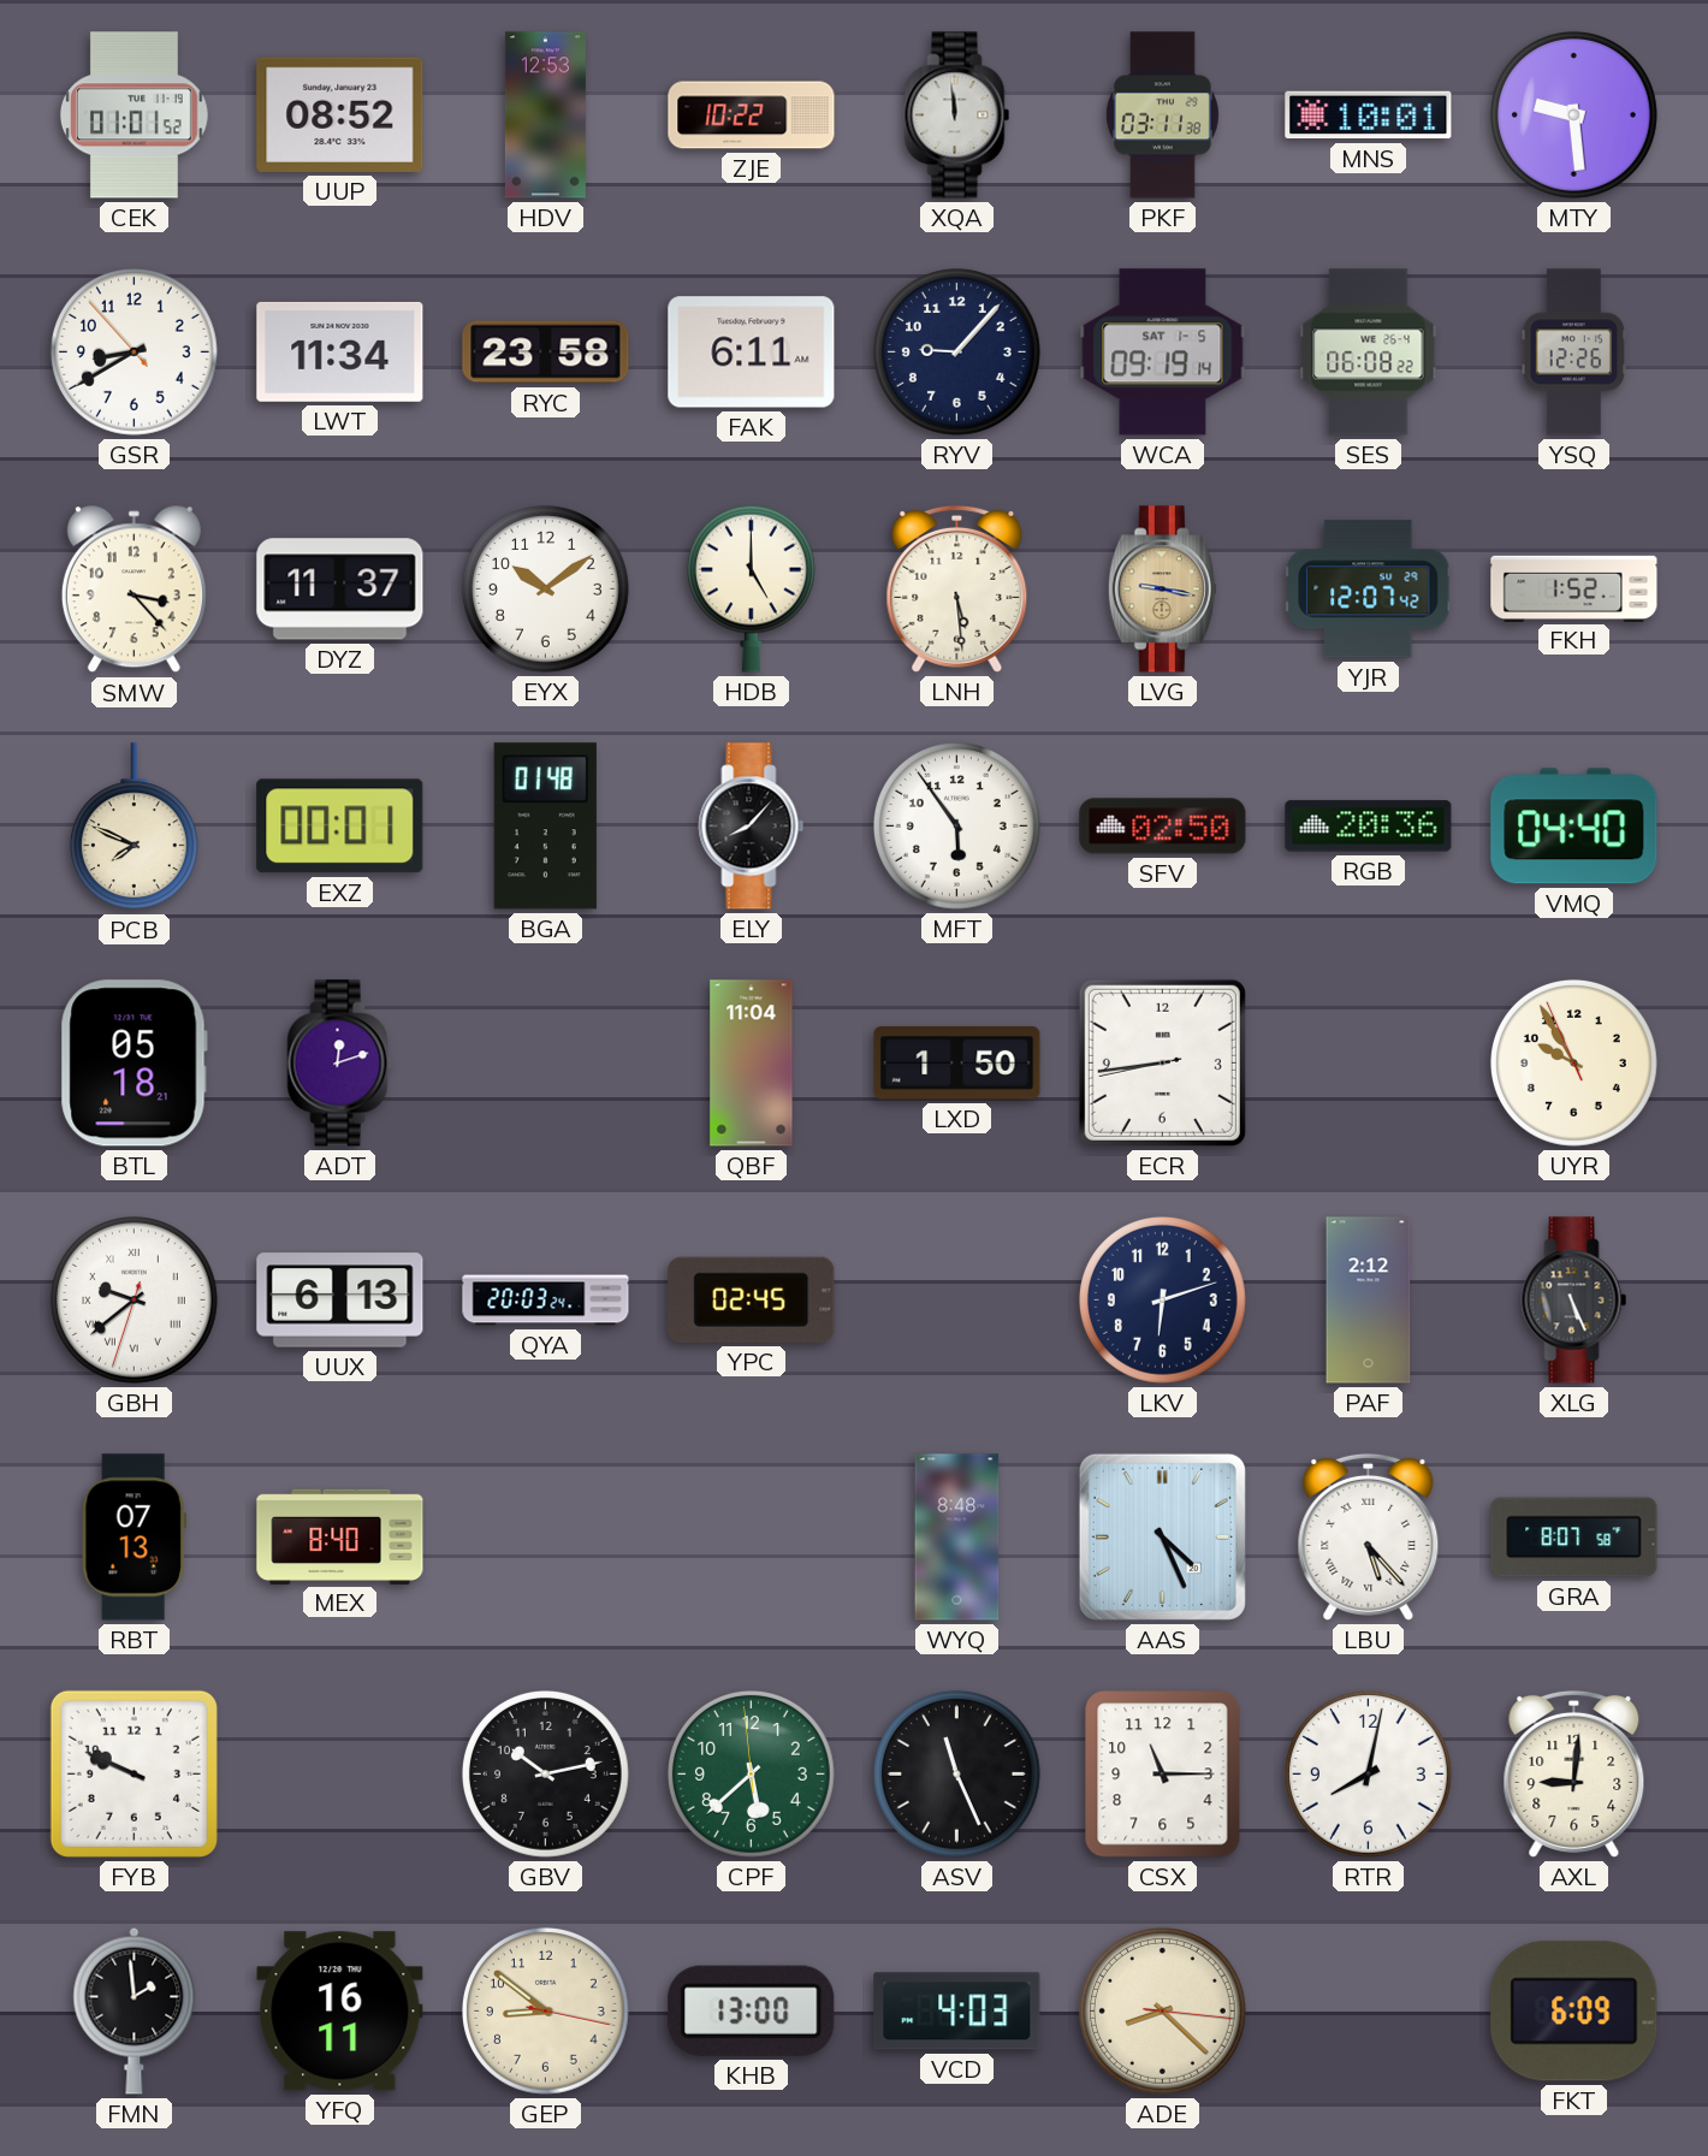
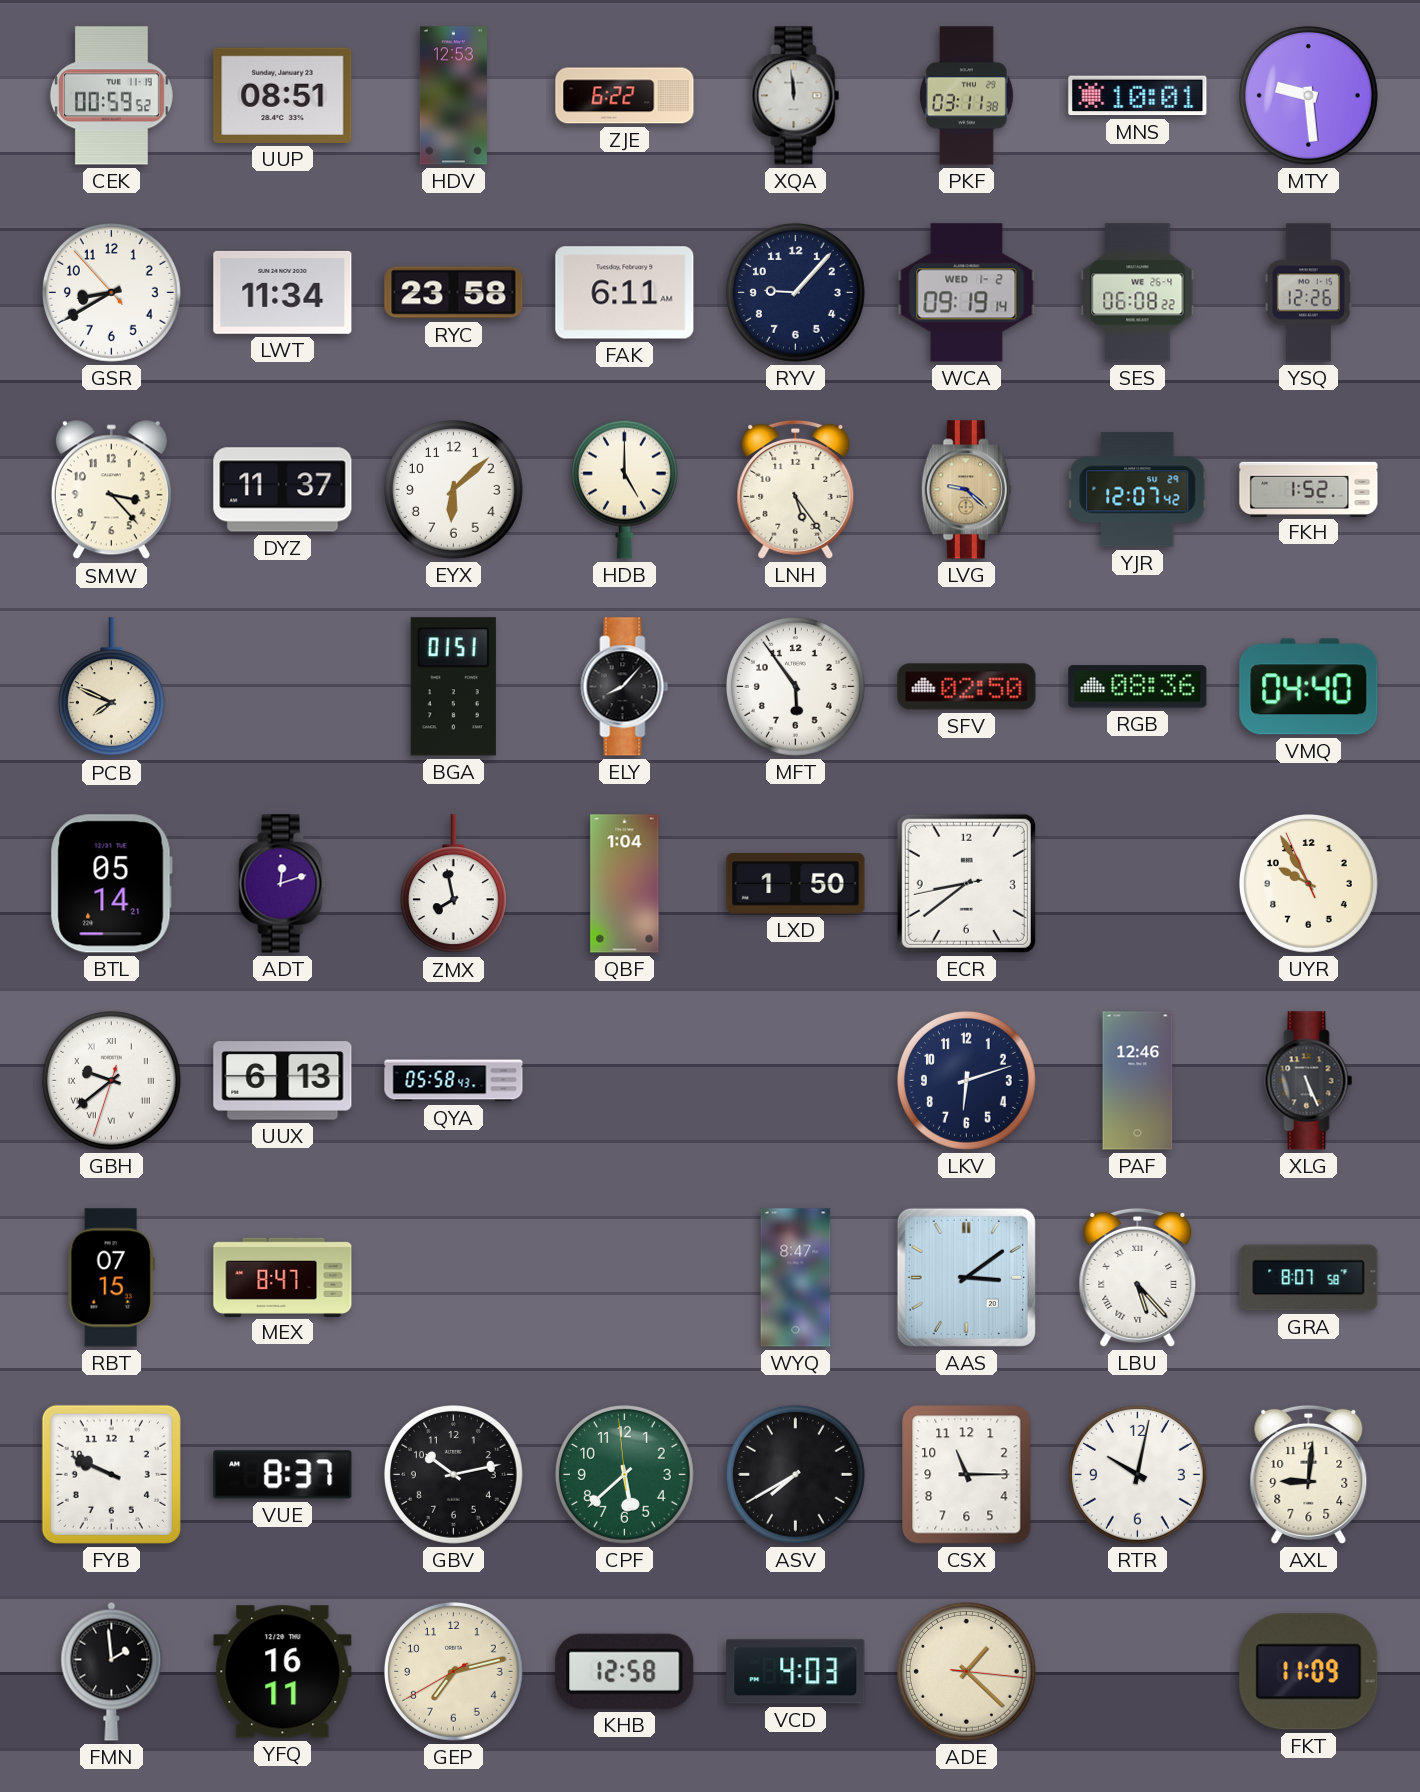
CEK: 01:01 -> 00:59
UUP: 08:52 -> 08:51
ZJE: 10:22 -> 6:22
WCA date: SAT 1-5 -> WED 1-2
EYX: 10:09 -> 6:08
LNH: 5:29 -> 5:24
LVG: 9:17 -> 9:22
EXZ: 00:01 -> none
BGA: 01:48 -> 01:51
RGB: 20:36 -> 08:36
BTL: 05:18 -> 05:14
ZMX: none -> 7:58
QBF: 11:04 -> 1:04
ECR: 8:43 -> 8:38
QYA: 20:03 -> 05:58
YPC: 02:45 -> none
PAF: 2:12 -> 12:46
RBT: 07:13 -> 07:15
MEX: 8:40 -> 8:47
WYQ: 8:48 -> 8:47
AAS: 4:26 -> 3:09
VUE: none -> 8:37
ASV: 11:26 -> 7:40
RTR: 8:02 -> 10:02
GEP: 8:51 -> 7:12
KHB: 13:00 -> 12:58
ADE: 8:22 -> 1:22
FKT: 6:09 -> 11:09
